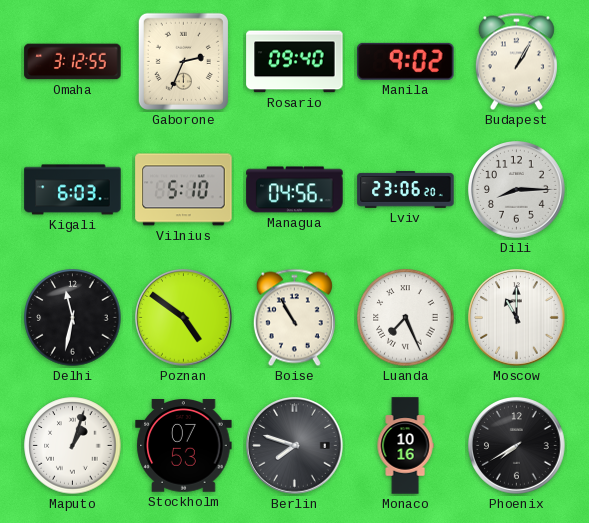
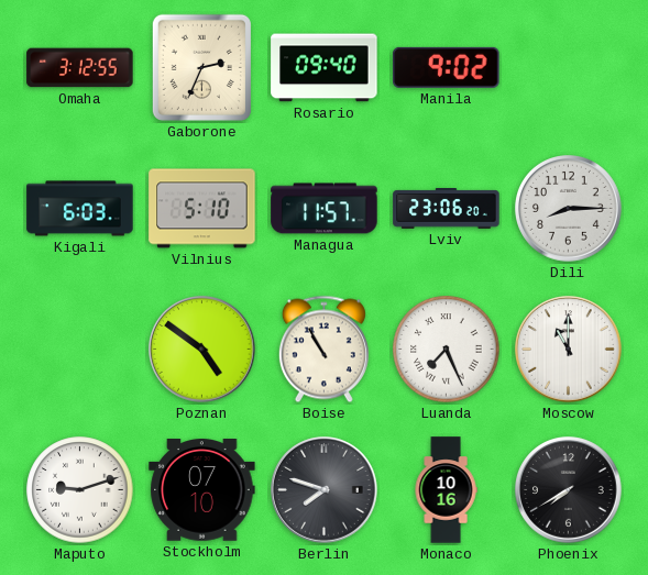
Budapest: 1:05 -> none
Managua: 04:56 -> 11:57
Delhi: 11:32 -> none
Maputo: 1:03 -> 9:12
Stockholm: 07:53 -> 07:10
